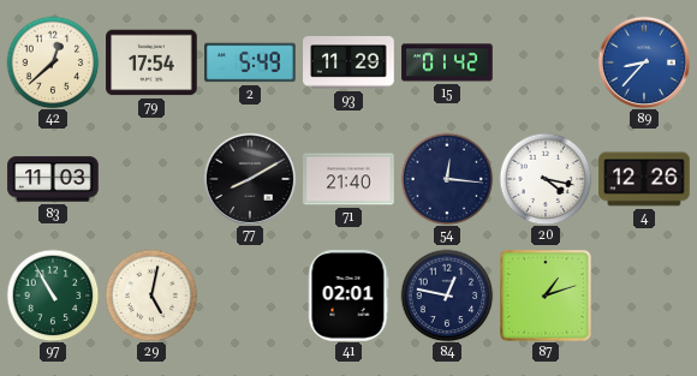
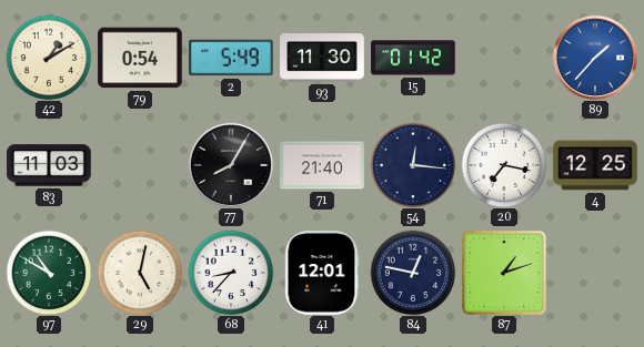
42: 12:38 -> 1:10
79: 17:54 -> 0:54
93: 11:29 -> 11:30
89: 8:37 -> 1:37
77: 8:10 -> 8:05
20: 4:17 -> 7:17
4: 12:26 -> 12:25
97: 10:55 -> 10:50
68: none -> 8:37
41: 02:01 -> 12:01
